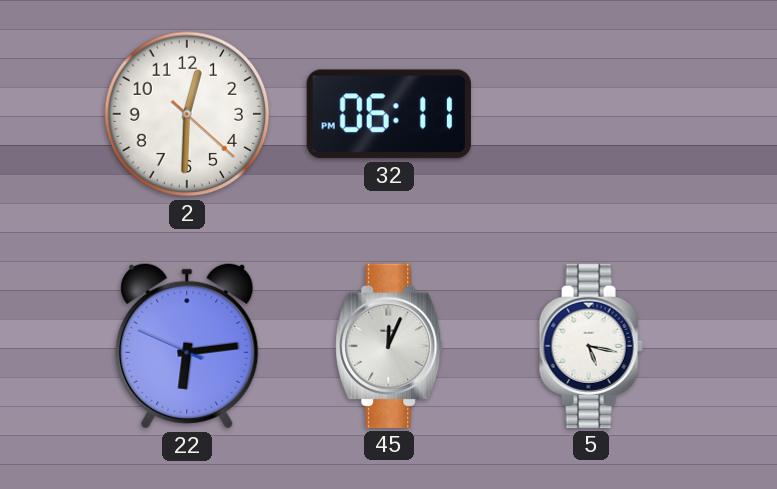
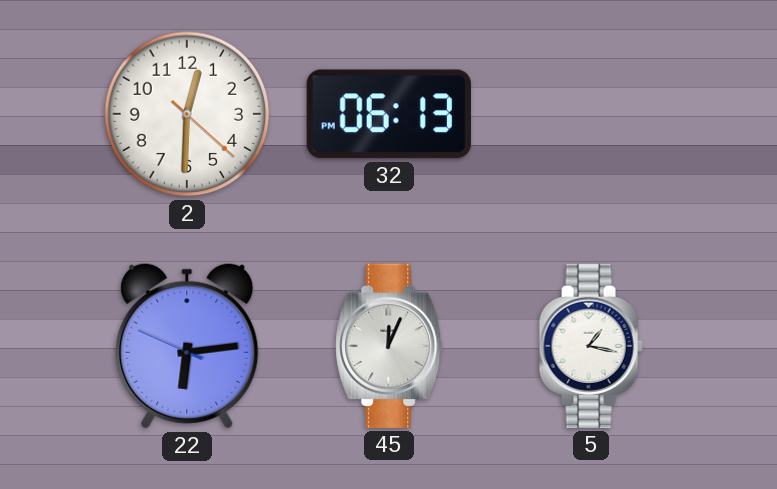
32: 06:11 -> 06:13
5: 5:17 -> 1:17
